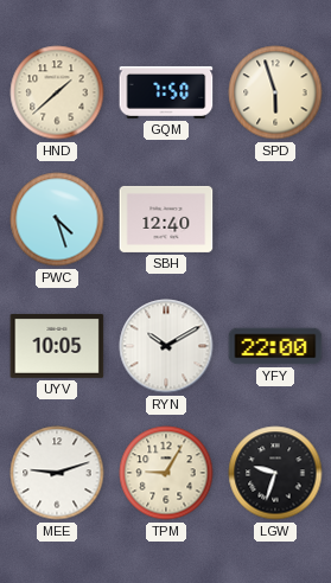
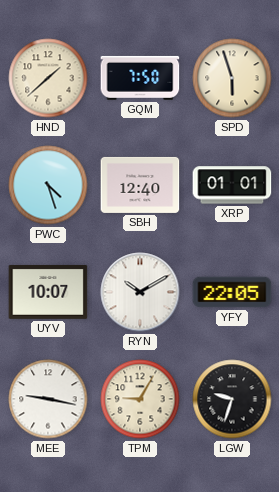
XRP: none -> 01:01
UYV: 10:05 -> 10:07
YFY: 22:00 -> 22:05
MEE: 9:12 -> 9:17
